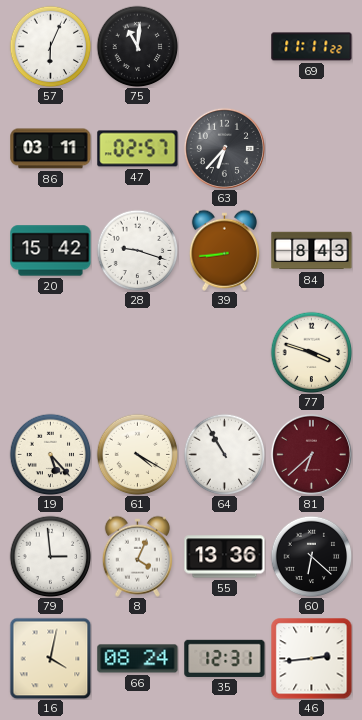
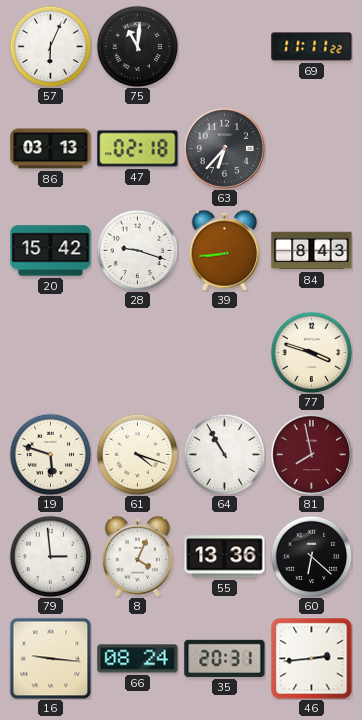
86: 03:11 -> 03:13
47: 02:57 -> 02:18
19: 5:23 -> 5:48
61: 4:20 -> 4:18
81: 6:38 -> 7:58
16: 4:02 -> 9:16
35: 12:31 -> 20:31
